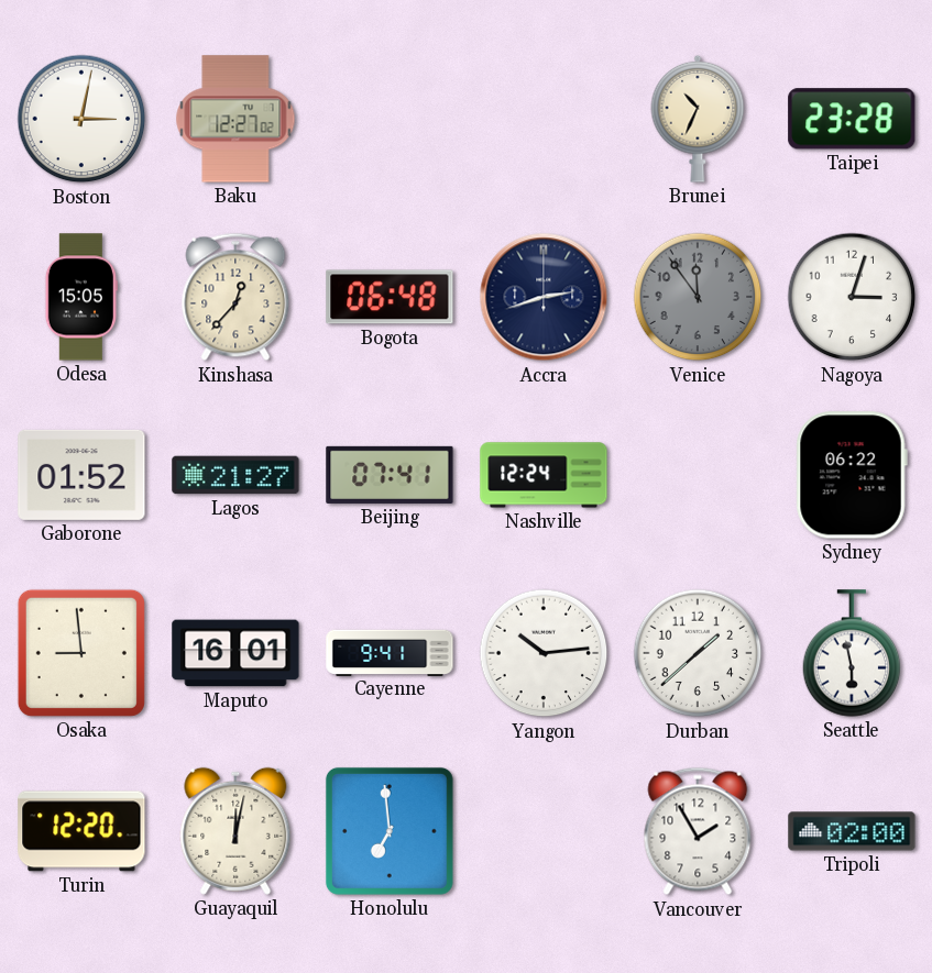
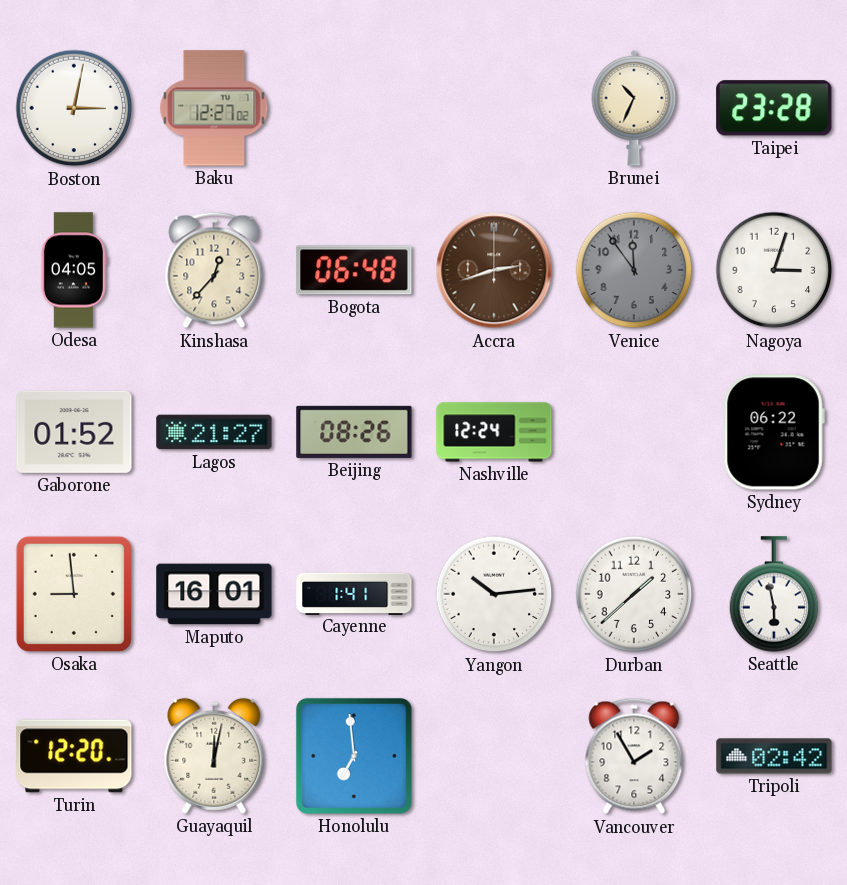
Odesa: 15:05 -> 04:05
Accra dial: navy -> brown
Beijing: 07:41 -> 08:26
Cayenne: 9:41 -> 1:41
Tripoli: 02:00 -> 02:42
